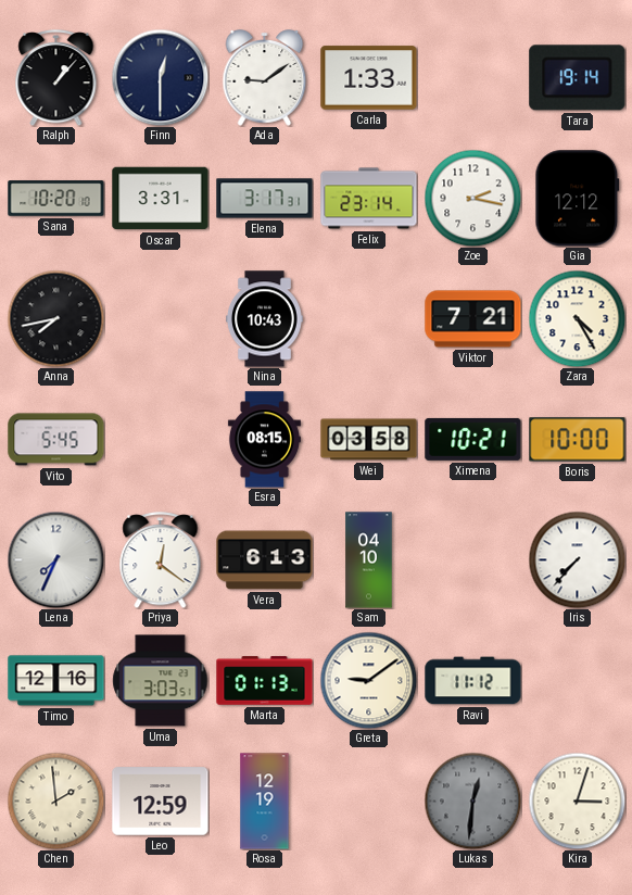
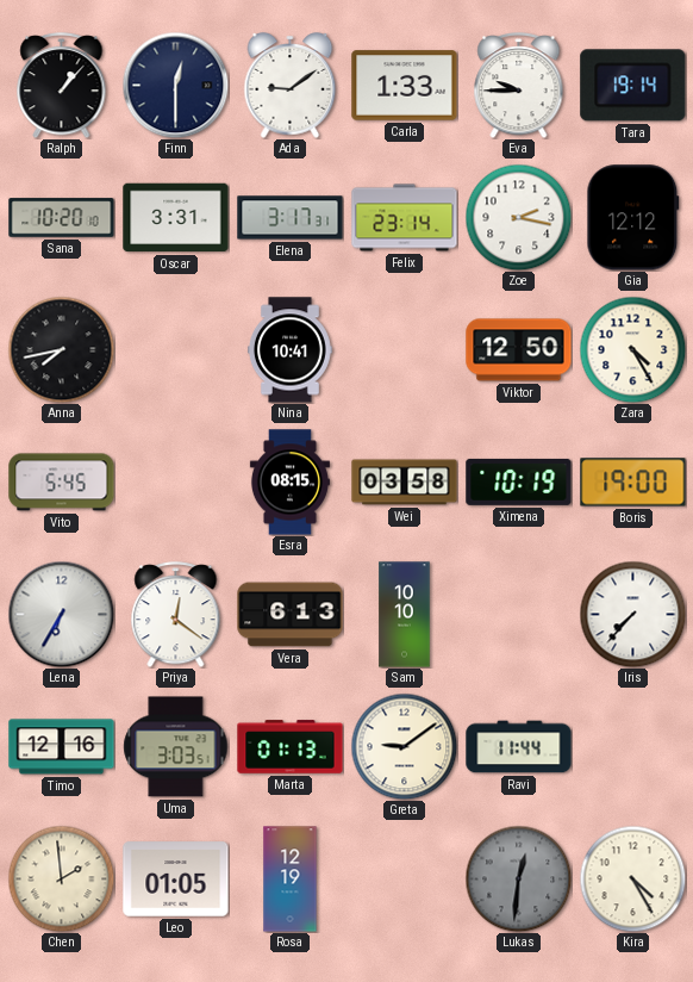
Eva: none -> 9:45
Nina: 10:43 -> 10:41
Viktor: 7:21 -> 12:50
Ximena: 10:21 -> 10:19
Boris: 10:00 -> 19:00
Lena: 7:34 -> 6:35
Sam: 04:10 -> 10:10
Ravi: 11:12 -> 11:44
Leo: 12:59 -> 01:05
Kira: 3:03 -> 4:25
